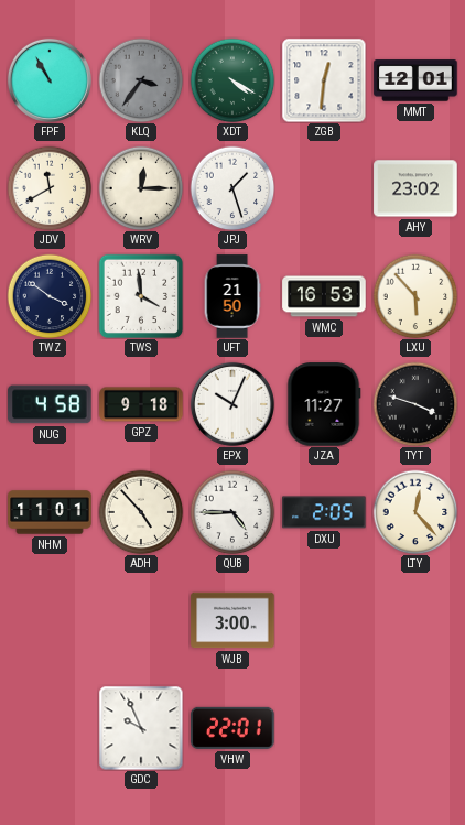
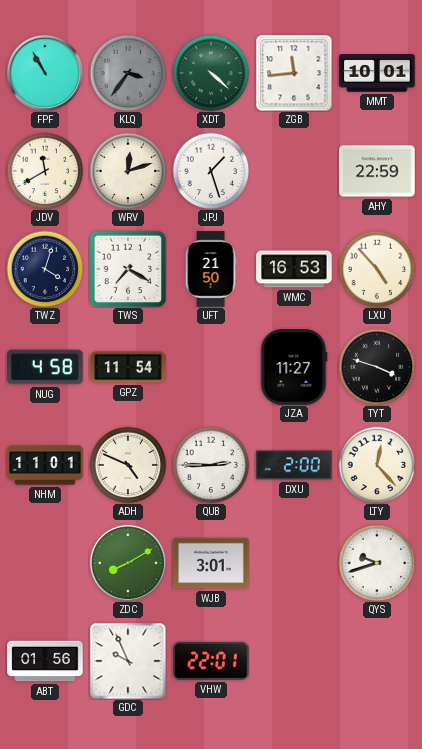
XDT: 4:20 -> 4:22
ZGB: 12:31 -> 11:44
MMT: 12:01 -> 10:01
WRV: 12:15 -> 12:12
AHY: 23:02 -> 22:59
TWZ: 3:51 -> 4:03
TWS: 3:59 -> 7:20
LXU: 5:53 -> 4:53
GPZ: 9:18 -> 11:54
EPX: 10:04 -> none
ADH: 4:53 -> 4:49
QUB: 4:45 -> 2:45
DXU: 2:05 -> 2:00
ZDC: none -> 8:10
WJB: 3:00 -> 3:01
QYS: none -> 9:42
ABT: none -> 01:56
